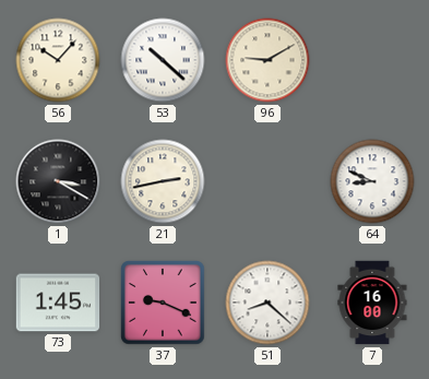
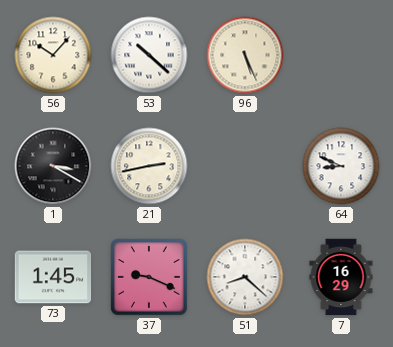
96: 9:10 -> 5:26
7: 16:00 -> 16:29
